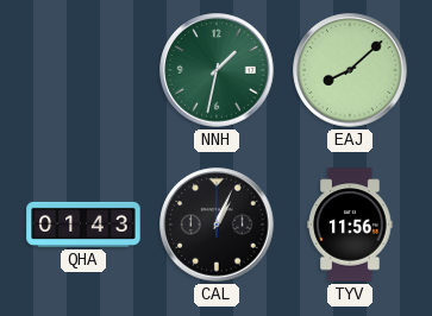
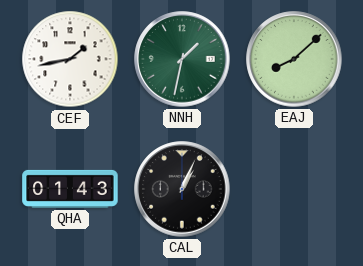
CEF: none -> 1:43
TYV: 11:56 -> none
